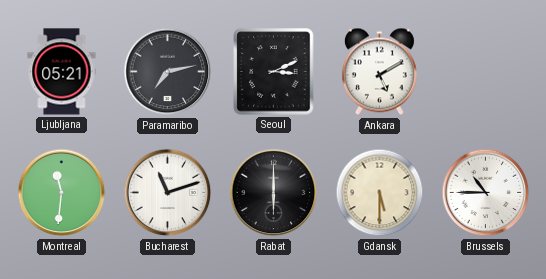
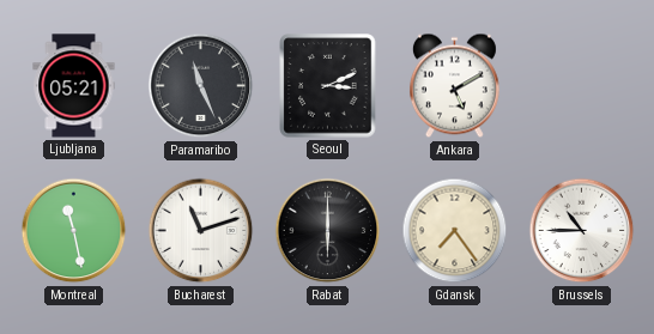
Paramaribo: 7:13 -> 11:26
Montreal: 11:31 -> 11:28
Gdansk: 5:30 -> 7:24
